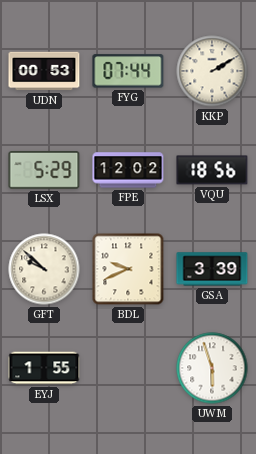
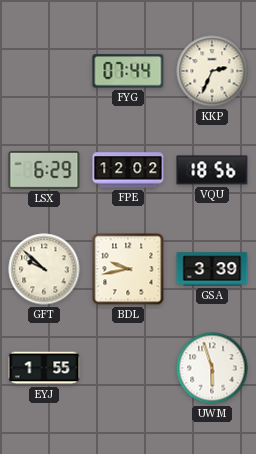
UDN: 00:53 -> none
KKP: 2:10 -> 2:34
LSX: 5:29 -> 6:29
BDL: 9:41 -> 9:43
